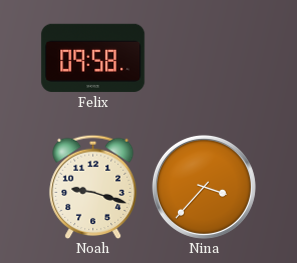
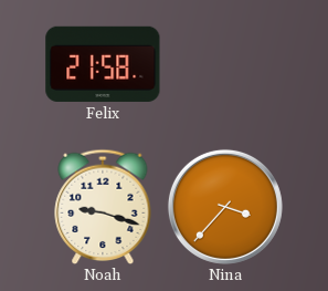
Felix: 09:58 -> 21:58
